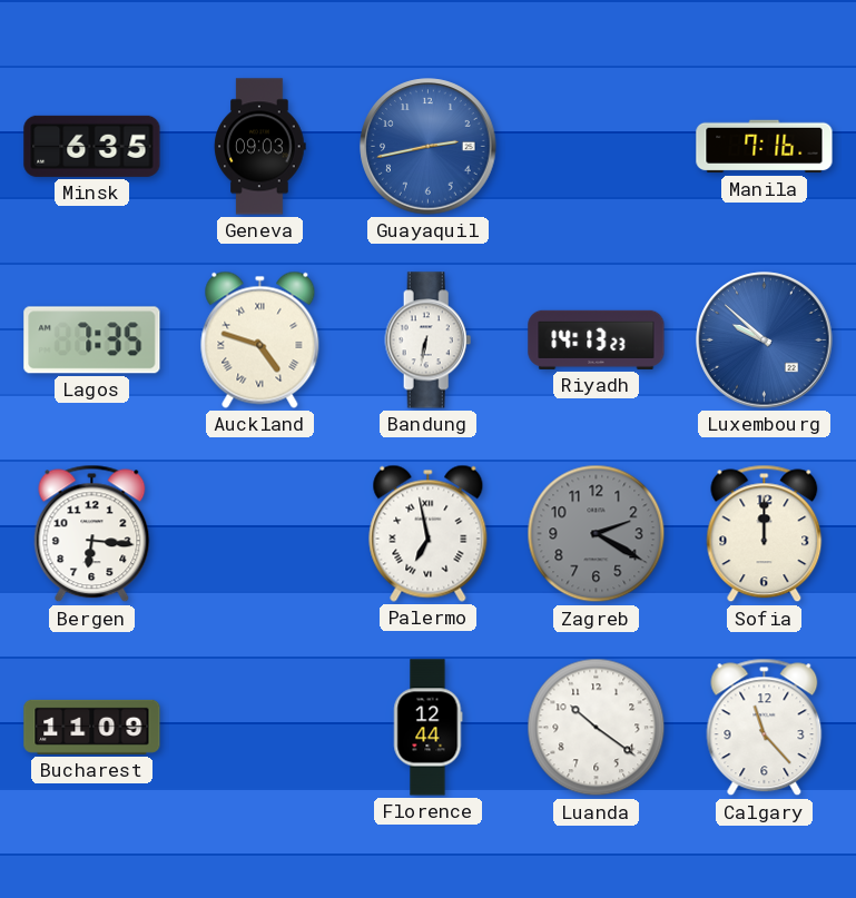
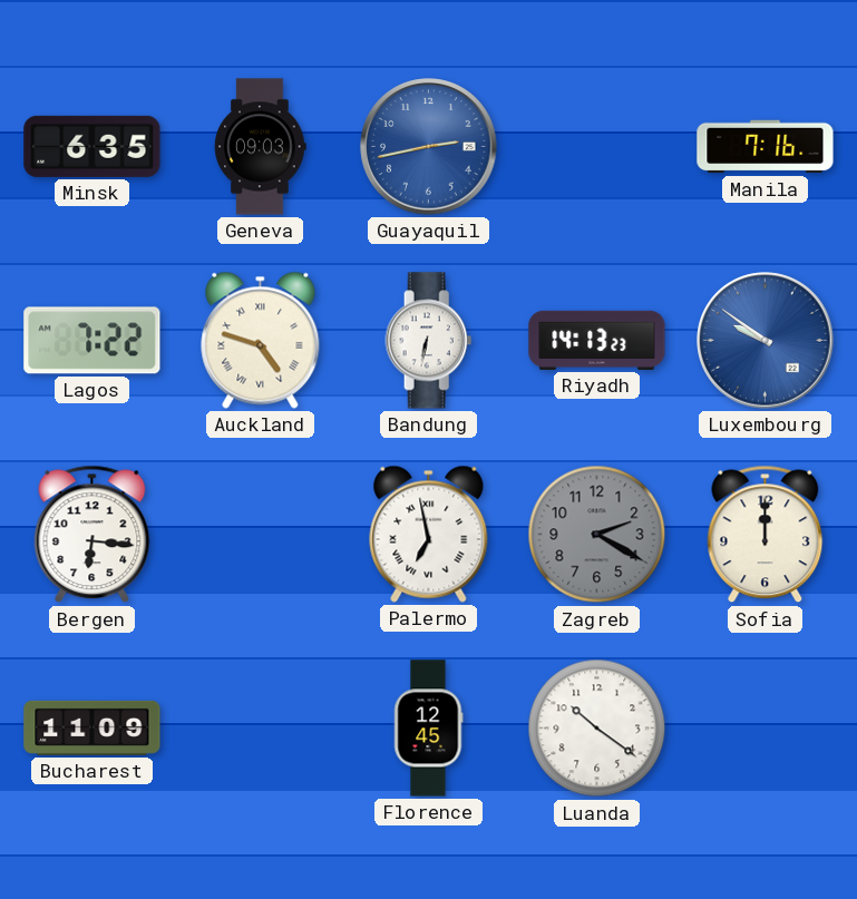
Lagos: 7:35 -> 7:22
Luxembourg: 9:52 -> 9:51
Florence: 12:44 -> 12:45
Calgary: 11:23 -> none
